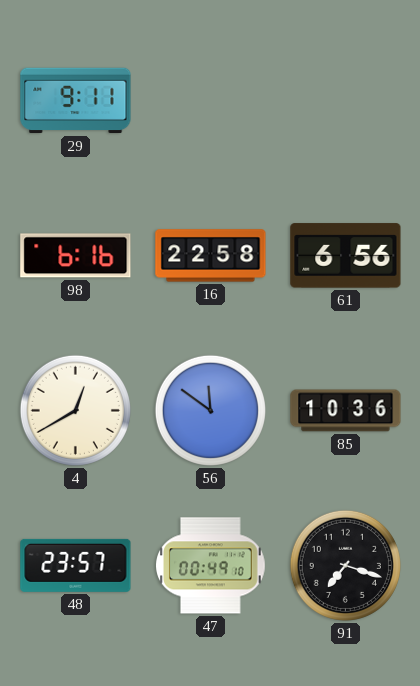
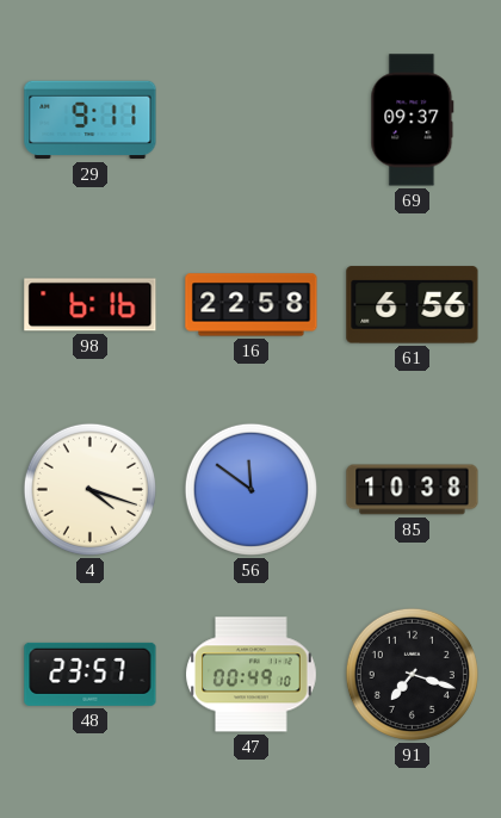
69: none -> 09:37
4: 12:40 -> 4:18
85: 10:36 -> 10:38
